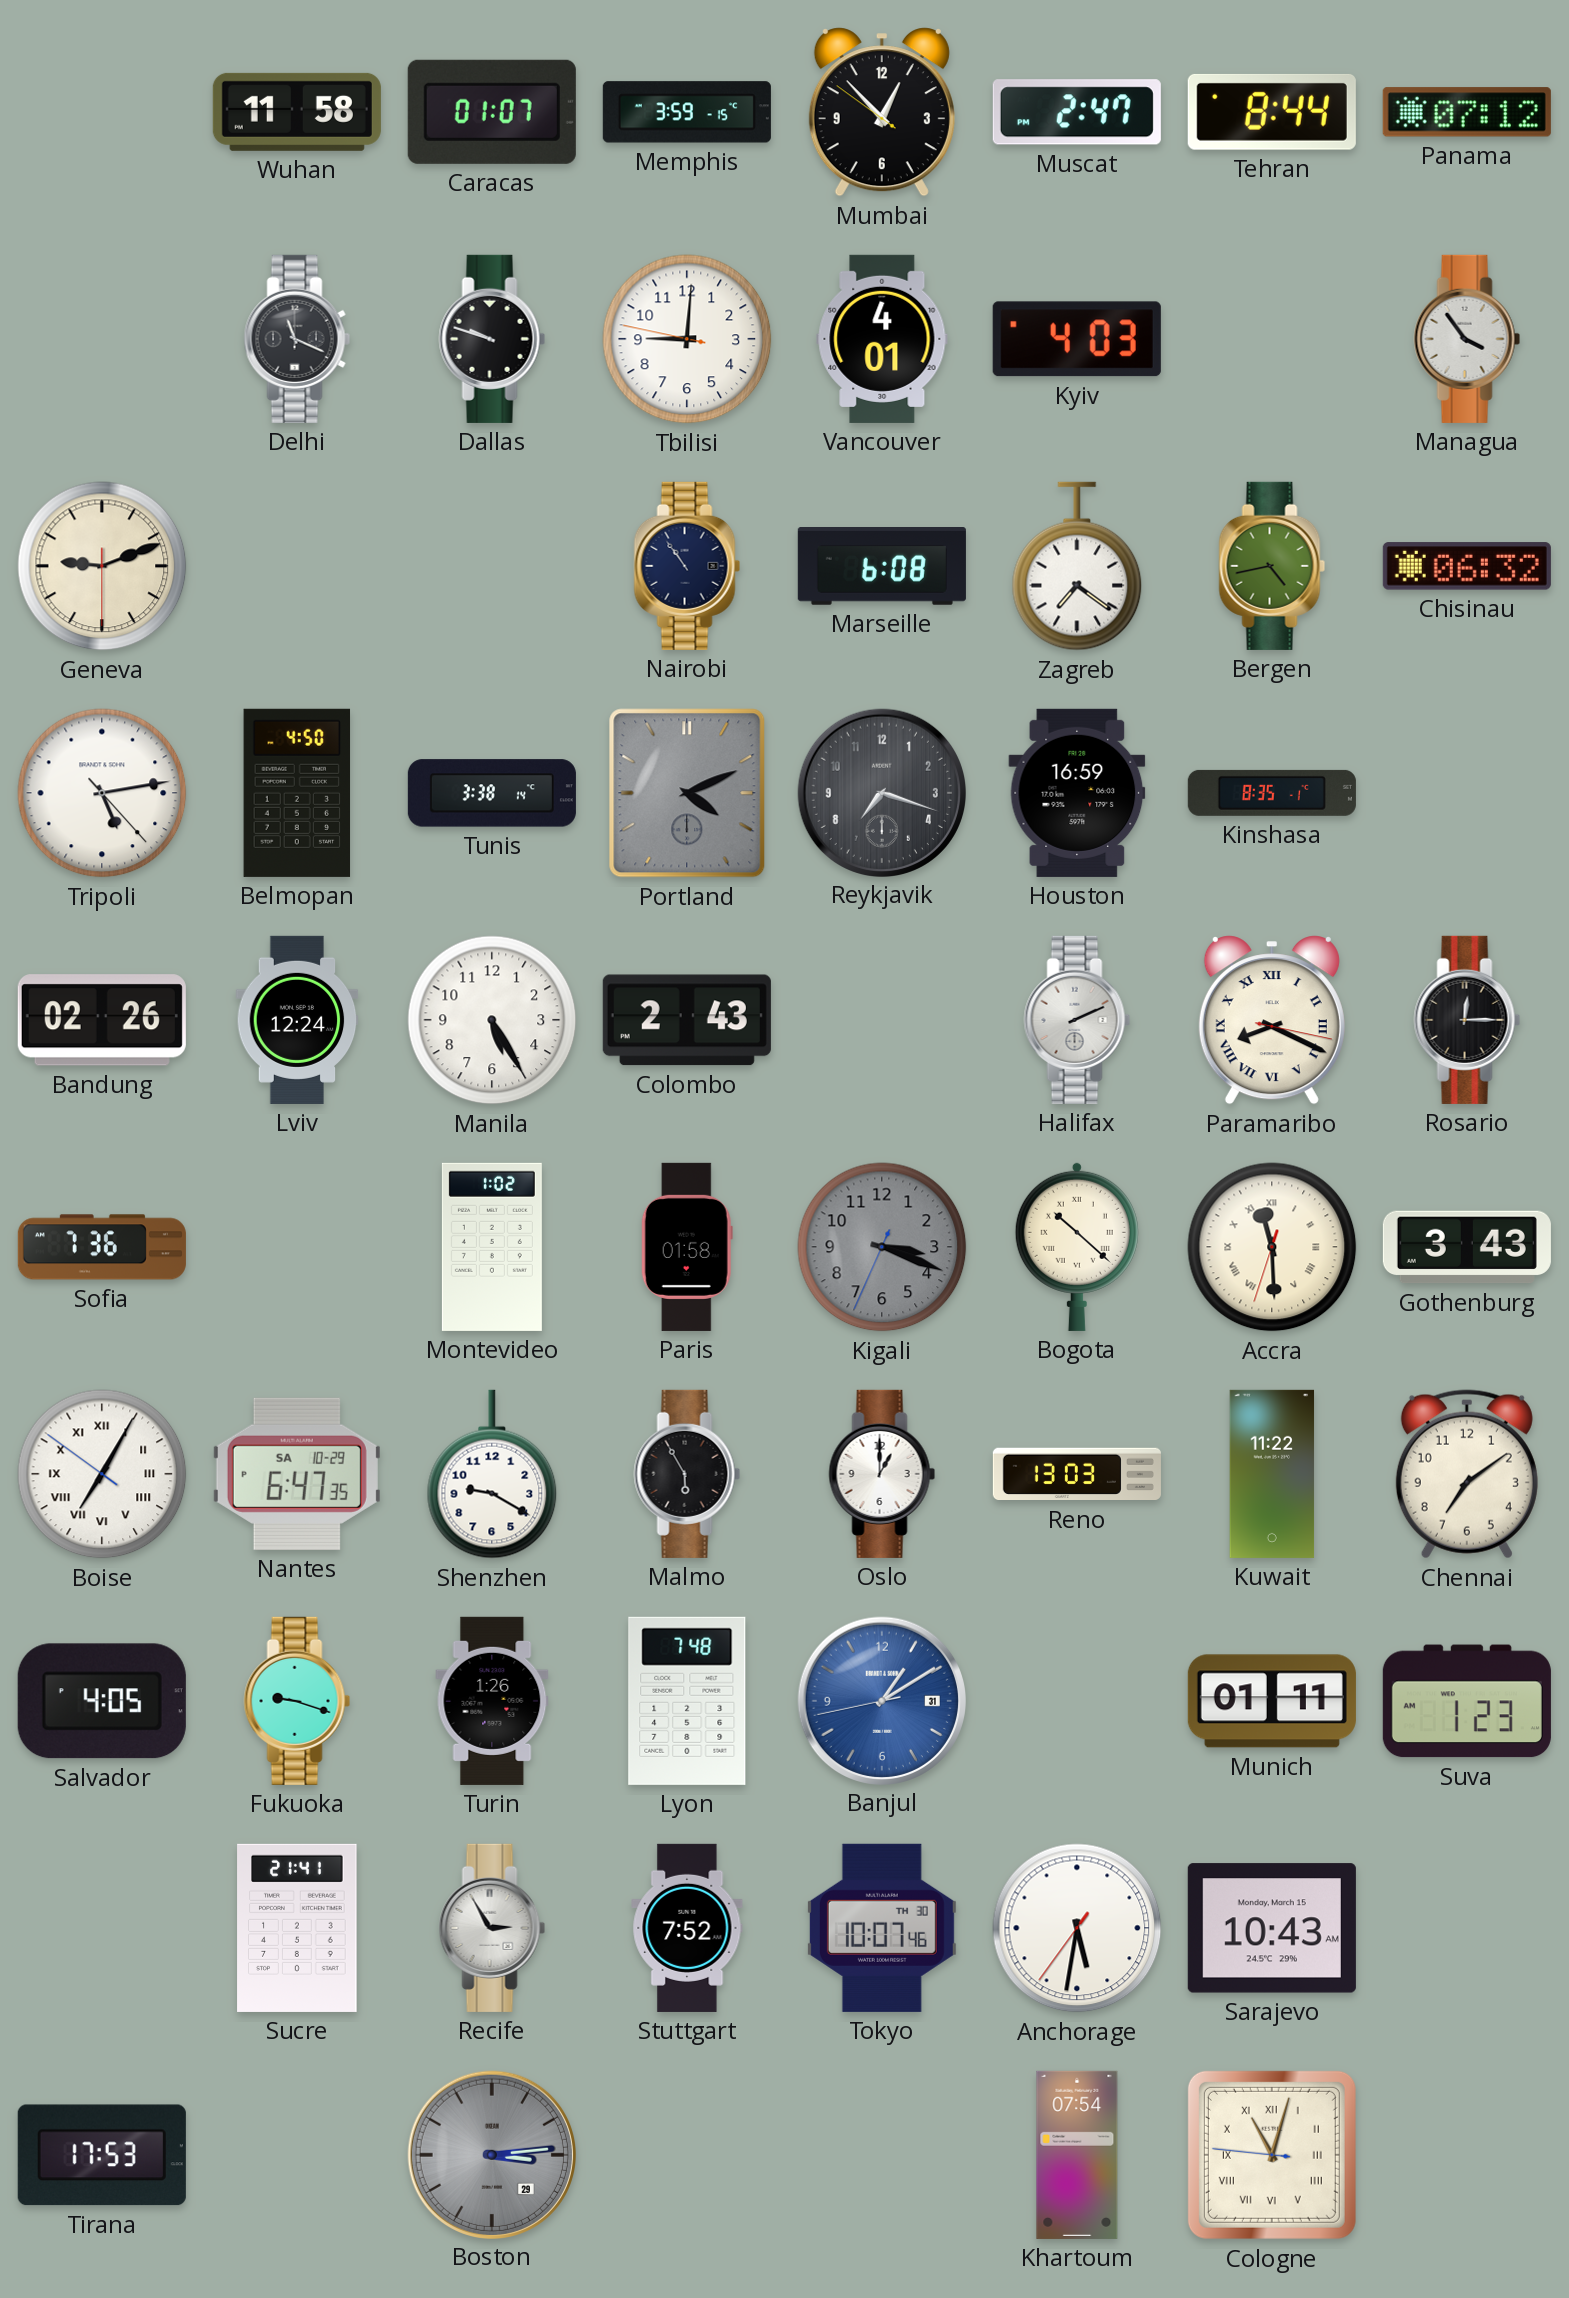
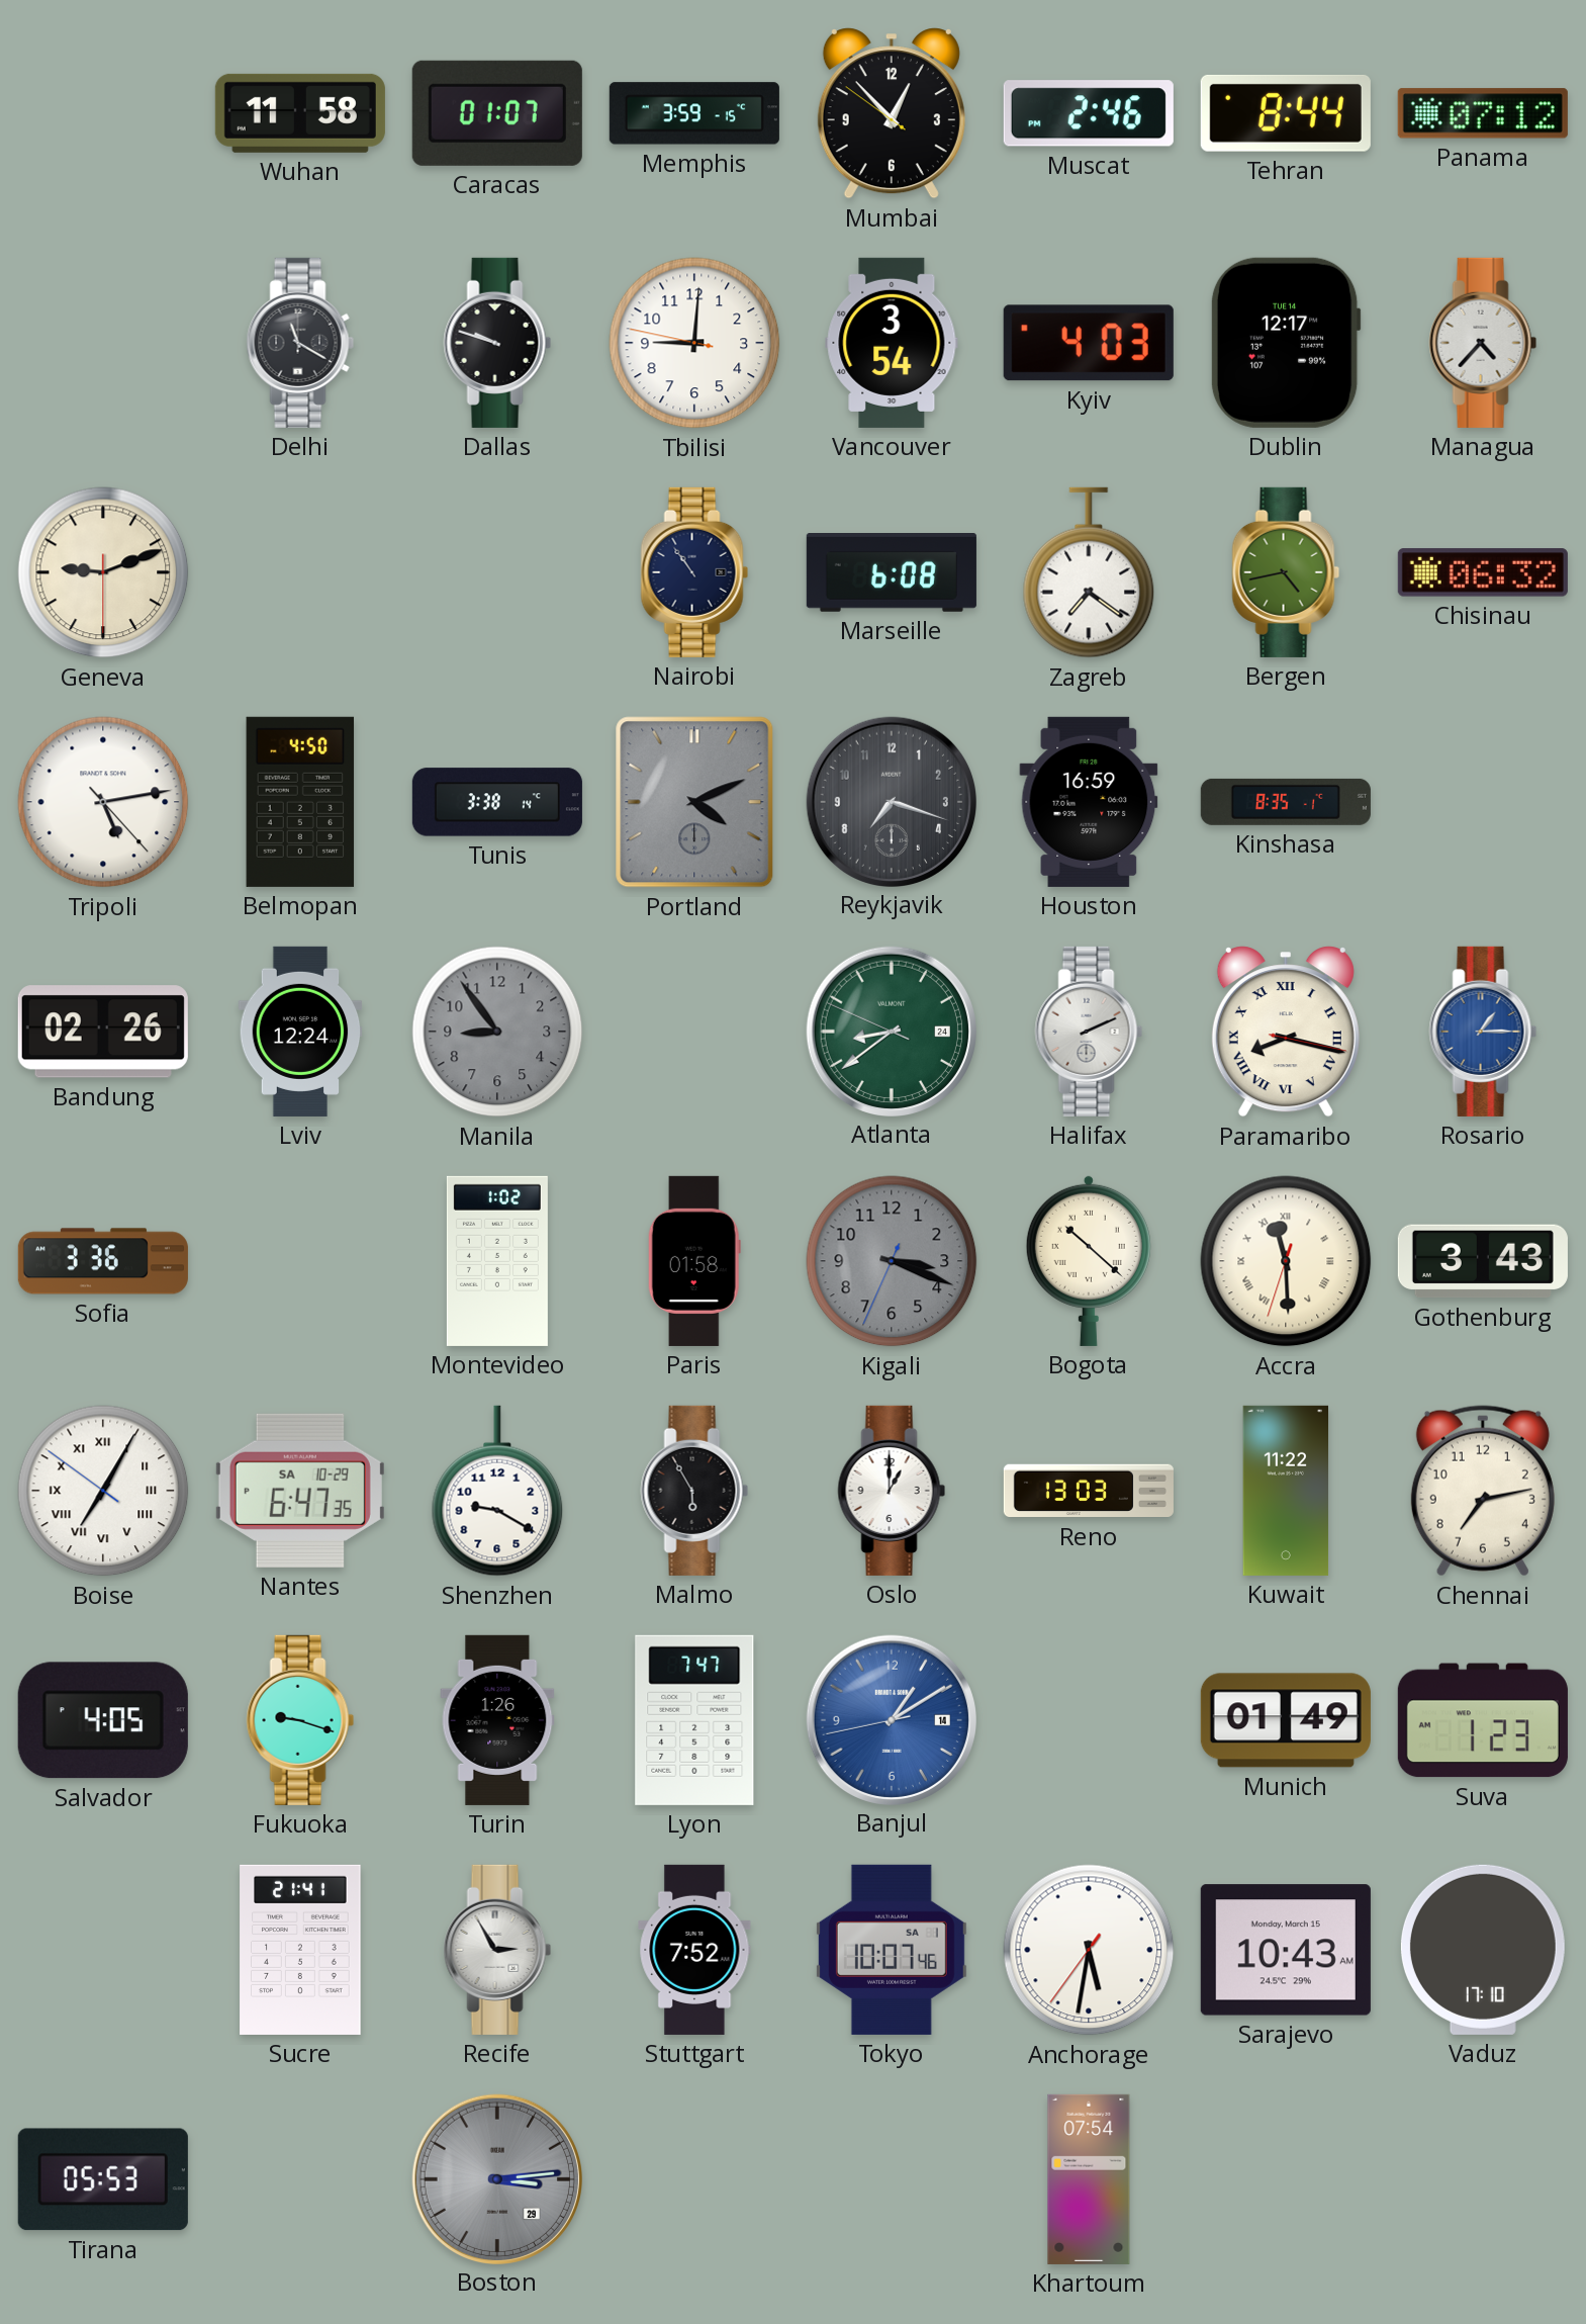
Muscat: 2:47 -> 2:46
Delhi: 11:19 -> 11:20
Vancouver: 4:01 -> 3:54
Dublin: none -> 12:17
Managua: 3:54 -> 4:37
Manila: 5:25 -> 8:54
Manila dial: white -> grey
Colombo: 2:43 -> none
Atlanta: none -> 8:38
Paramaribo: 8:19 -> 8:17
Rosario: 12:15 -> 1:15
Rosario dial: black -> blue
Sofia: 7:36 -> 3:36
Chennai: 7:09 -> 7:13
Lyon: 7:48 -> 7:47
Banjul date: 31 -> 14
Munich: 01:11 -> 01:49
Tokyo date: TH 30 -> SA 1
Vaduz: none -> 17:10
Tirana: 17:53 -> 05:53
Cologne: 11:02 -> none
